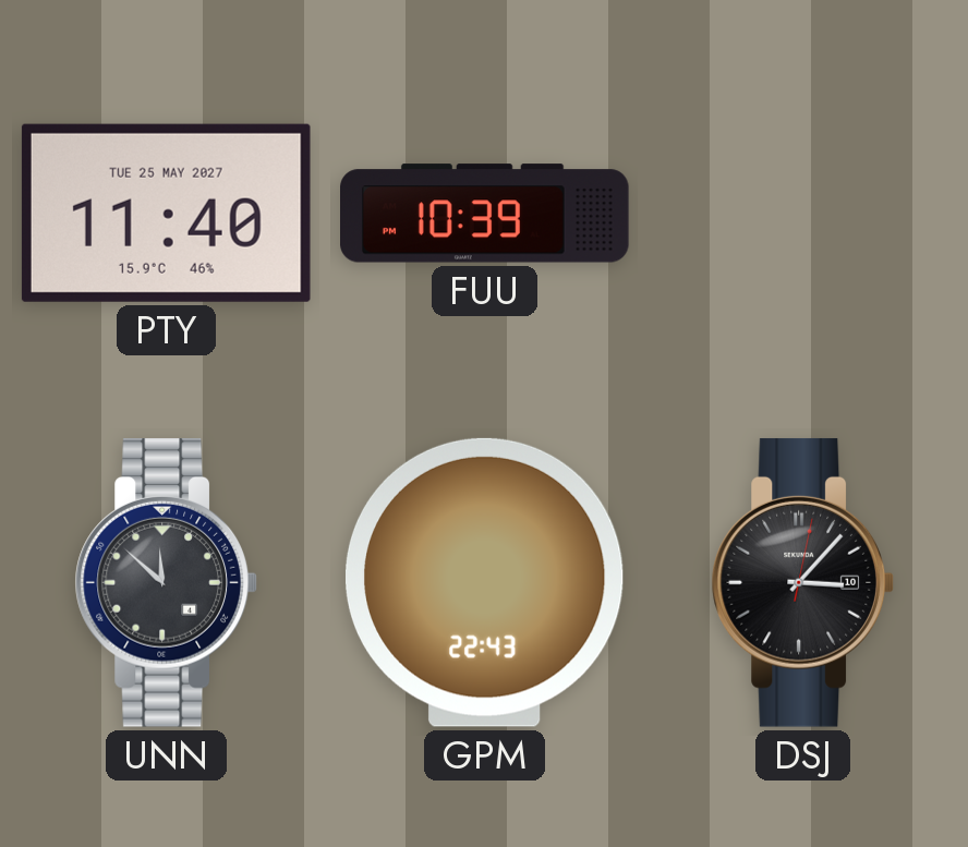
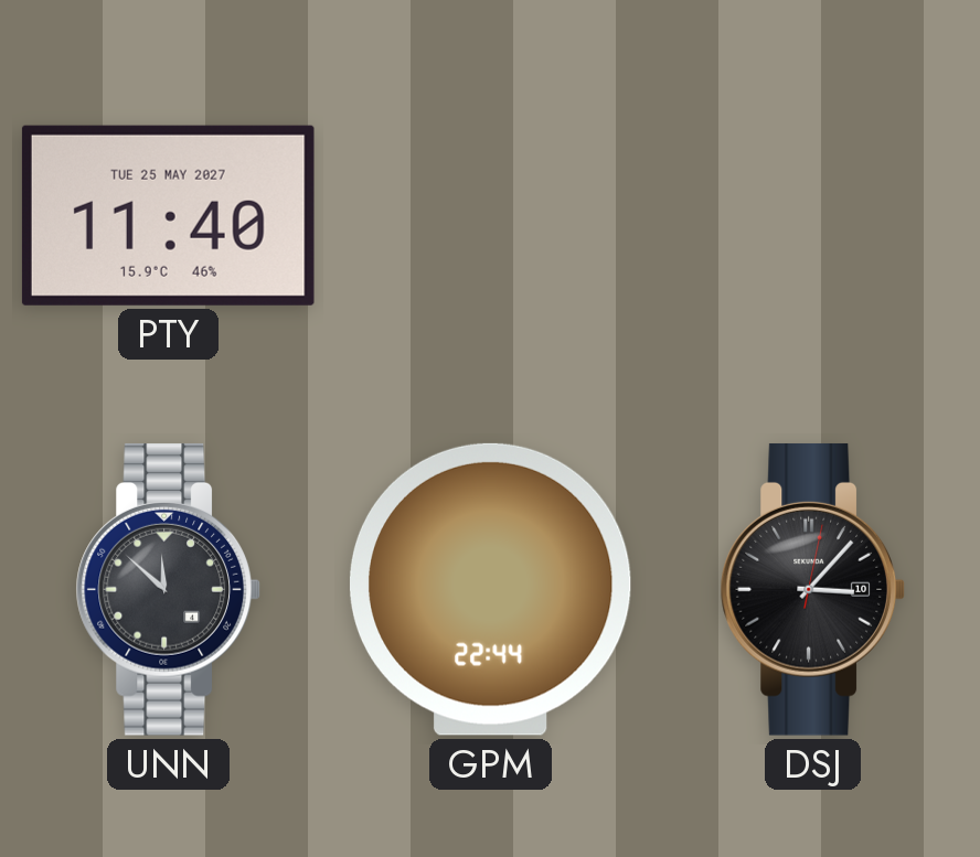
FUU: 10:39 -> none
GPM: 22:43 -> 22:44
